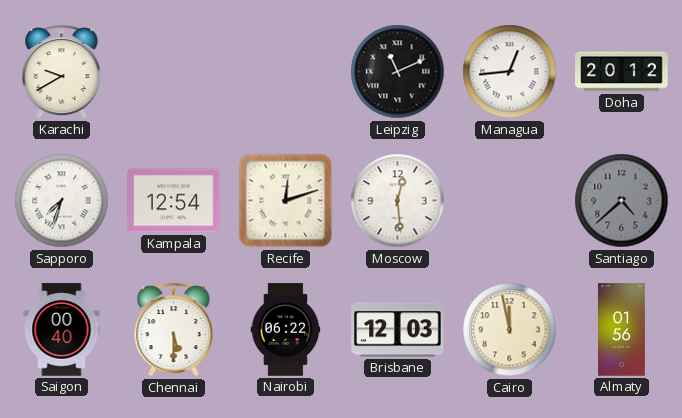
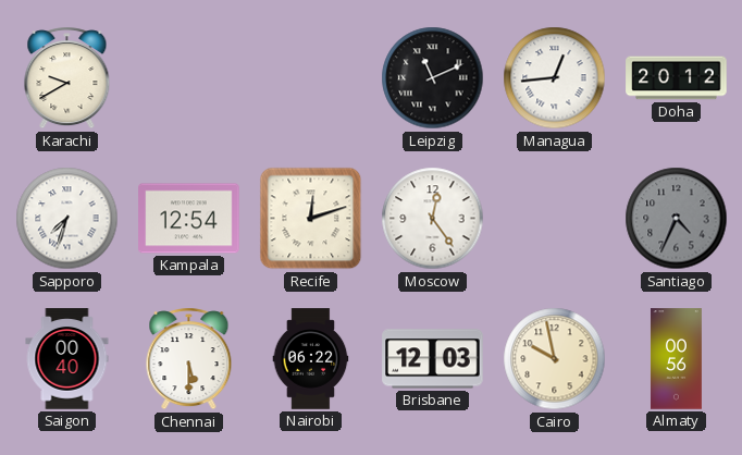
Moscow: 12:29 -> 12:24
Santiago: 4:38 -> 4:34
Cairo: 11:58 -> 9:58
Almaty: 01:56 -> 00:56
